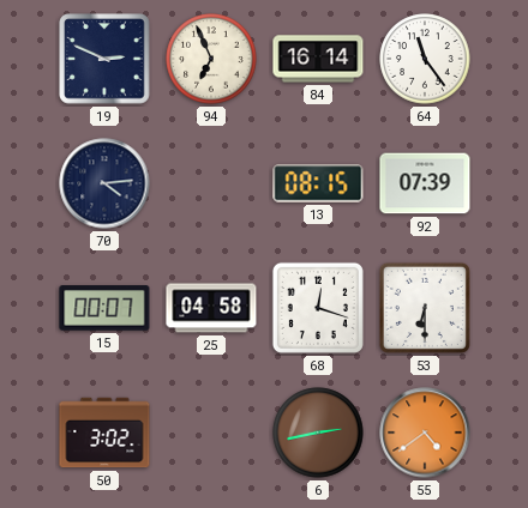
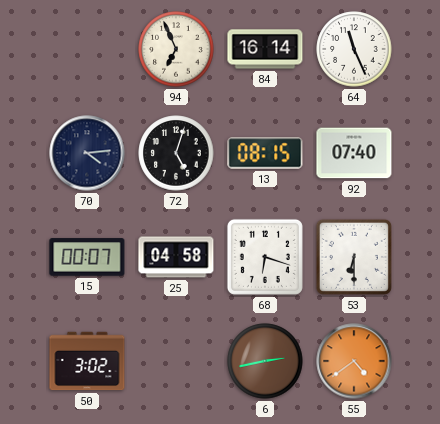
19: 2:49 -> none
64: 11:24 -> 11:26
72: none -> 5:03
92: 07:39 -> 07:40
68: 12:18 -> 6:18
